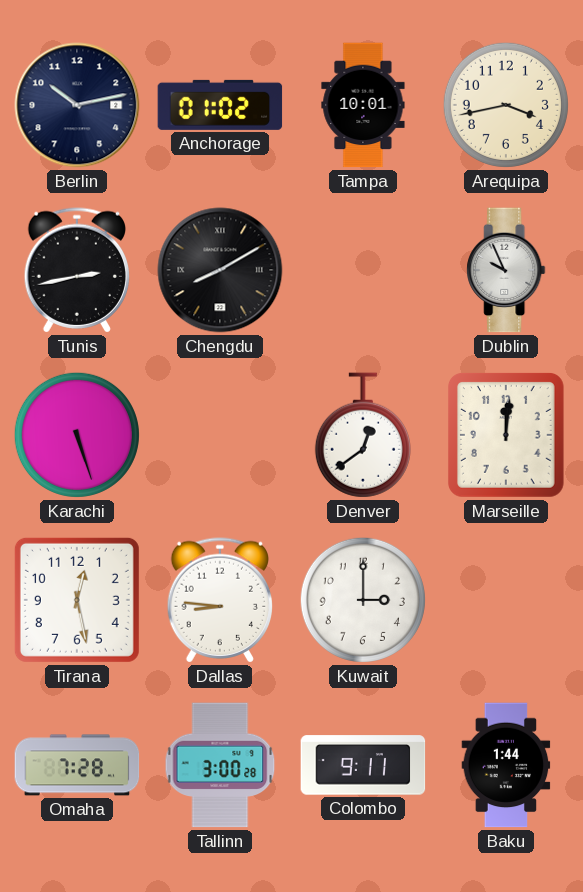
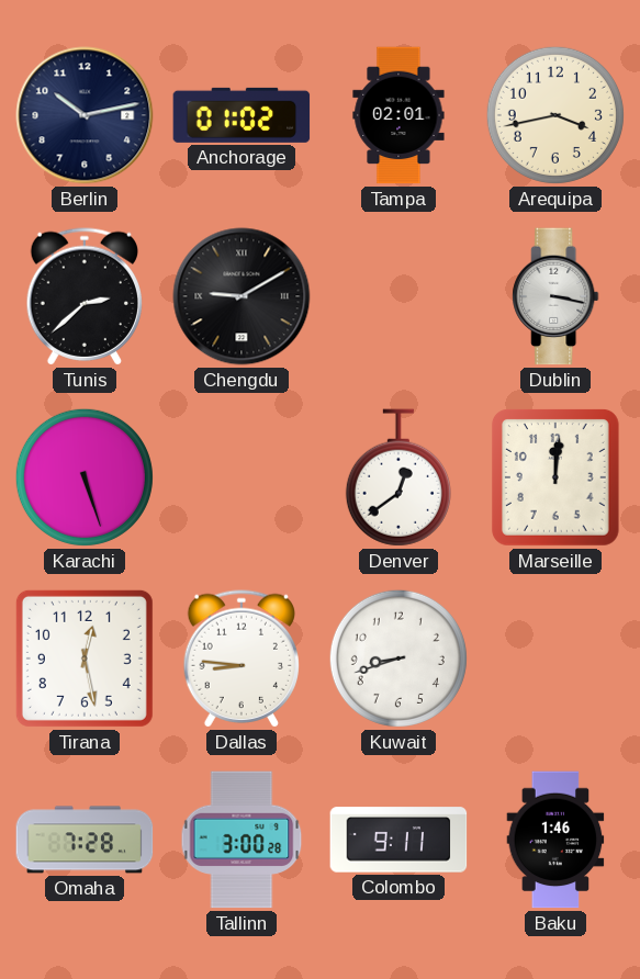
Tampa: 10:01 -> 02:01
Tunis: 2:43 -> 2:38
Chengdu: 8:10 -> 9:10
Dublin: 9:56 -> 3:17
Kuwait: 3:00 -> 8:42
Baku: 1:44 -> 1:46
